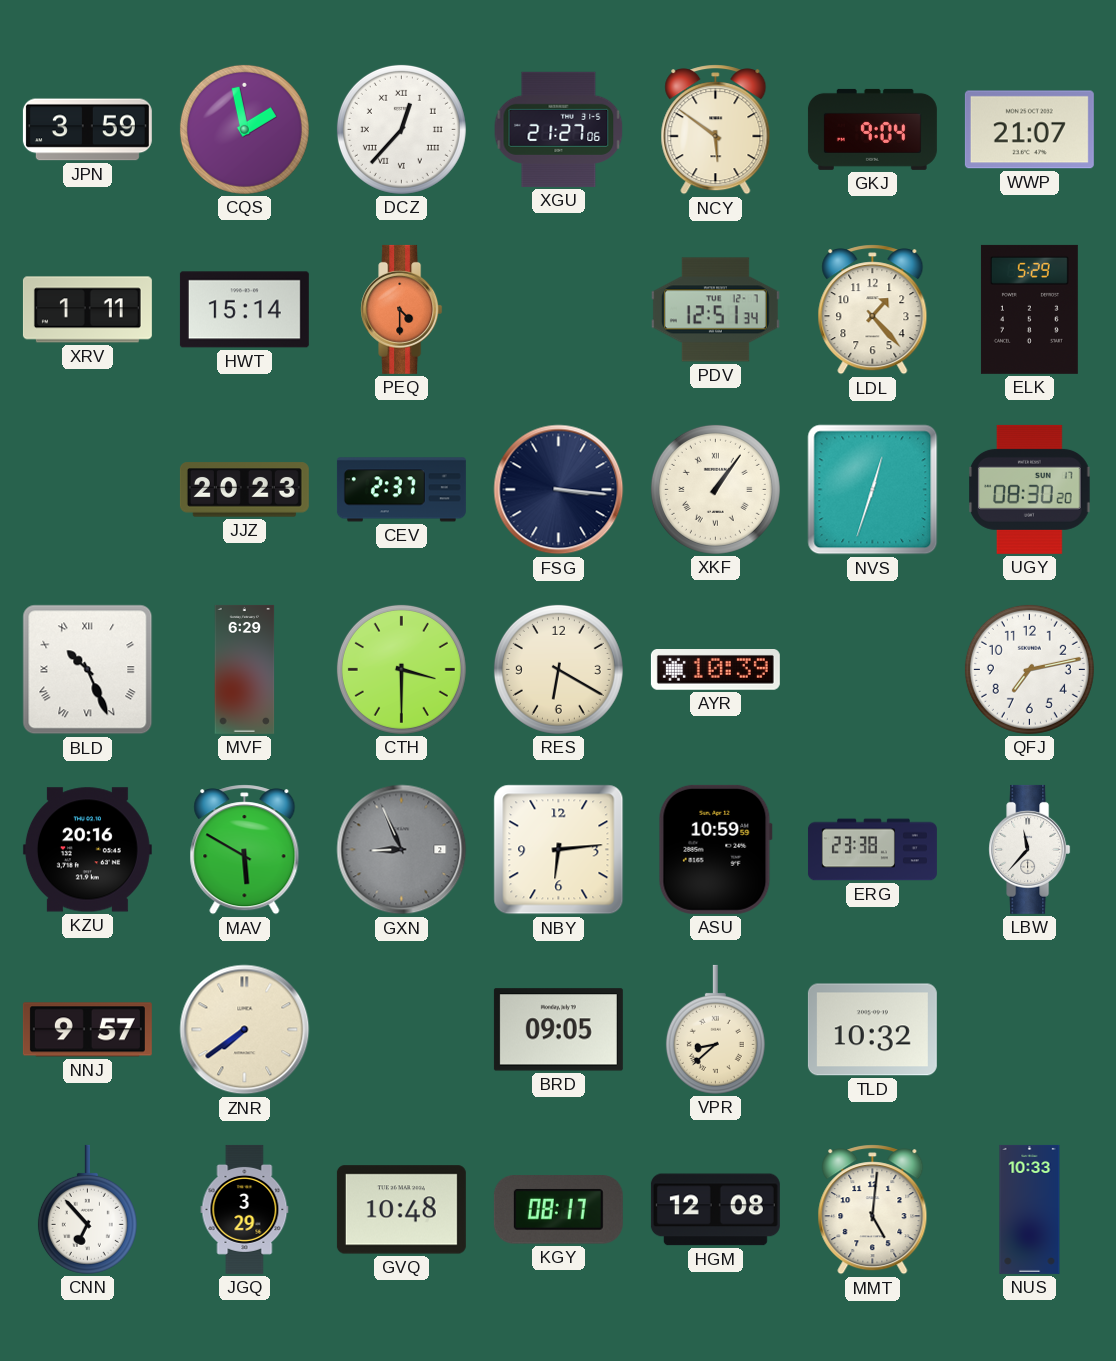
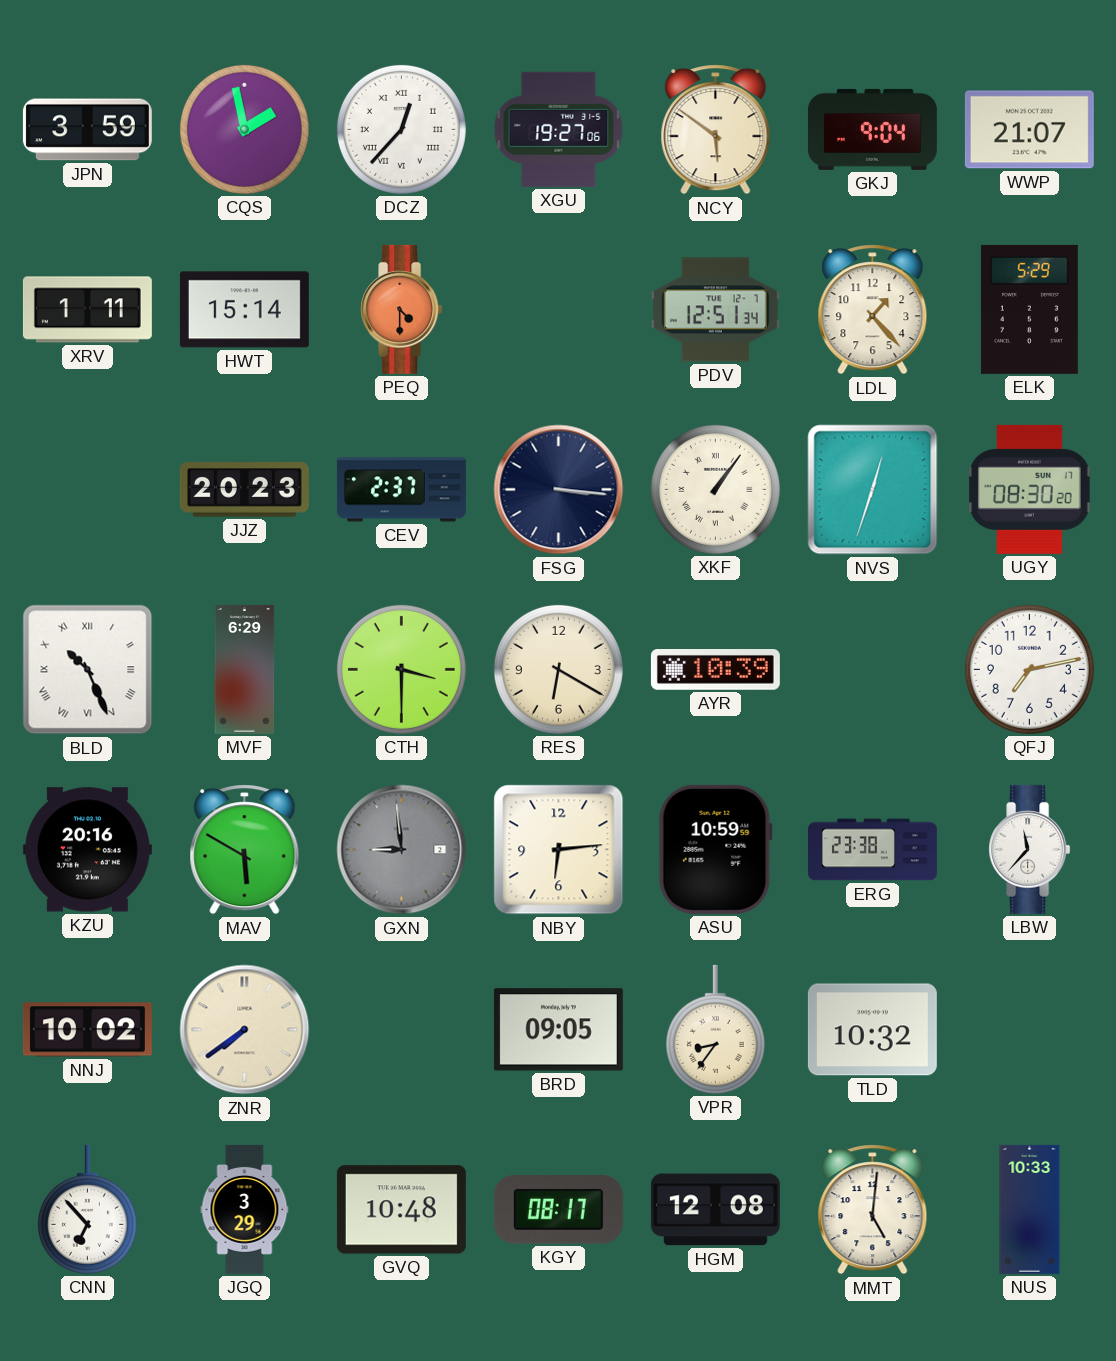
XGU: 21:27 -> 19:27
GXN: 8:56 -> 8:59
NNJ: 9:57 -> 10:02
VPR: 8:38 -> 8:36
